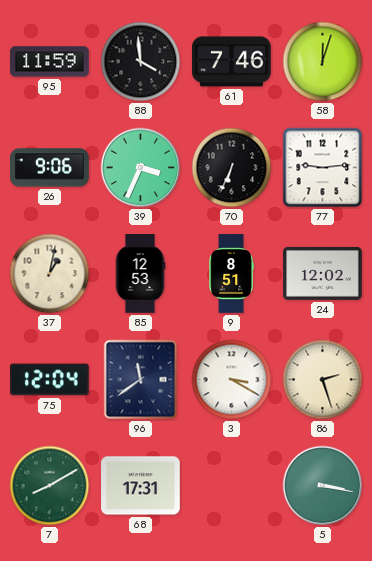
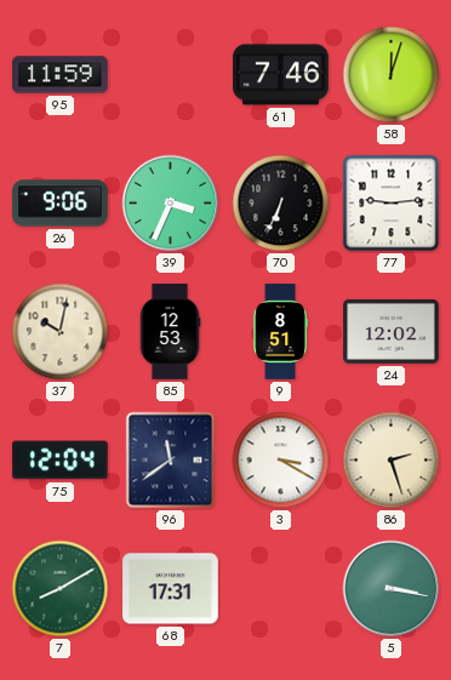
88: 3:59 -> none
37: 1:02 -> 10:02
